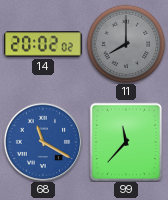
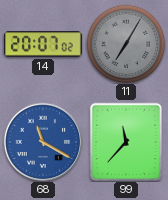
14: 20:02 -> 20:07
11: 8:00 -> 7:05
